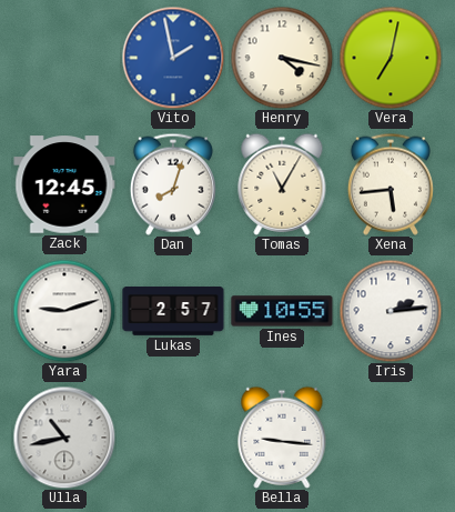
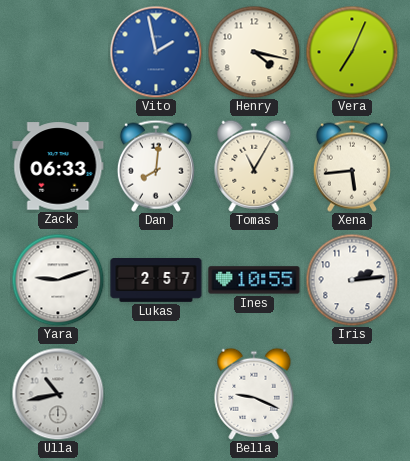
Vera: 7:02 -> 7:04
Zack: 12:45 -> 06:33
Dan: 8:03 -> 8:01
Bella: 9:16 -> 9:19
